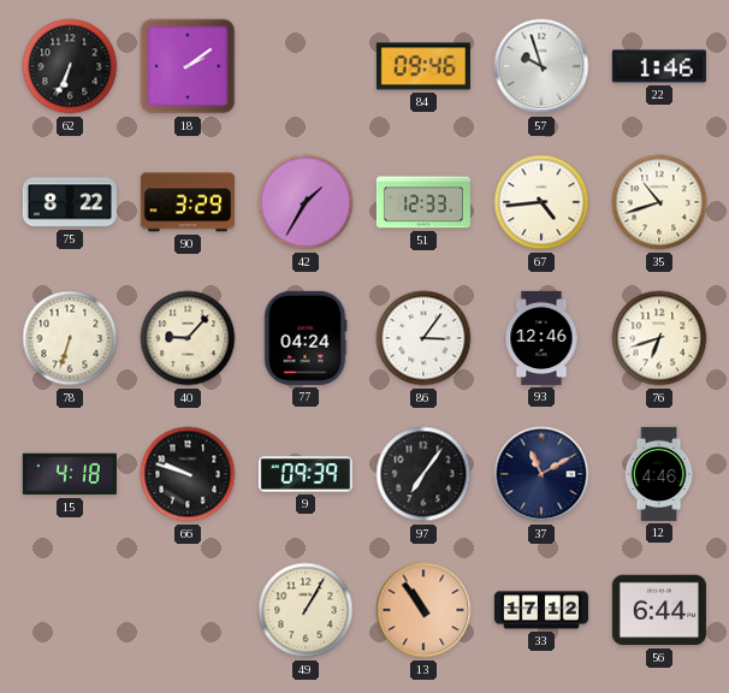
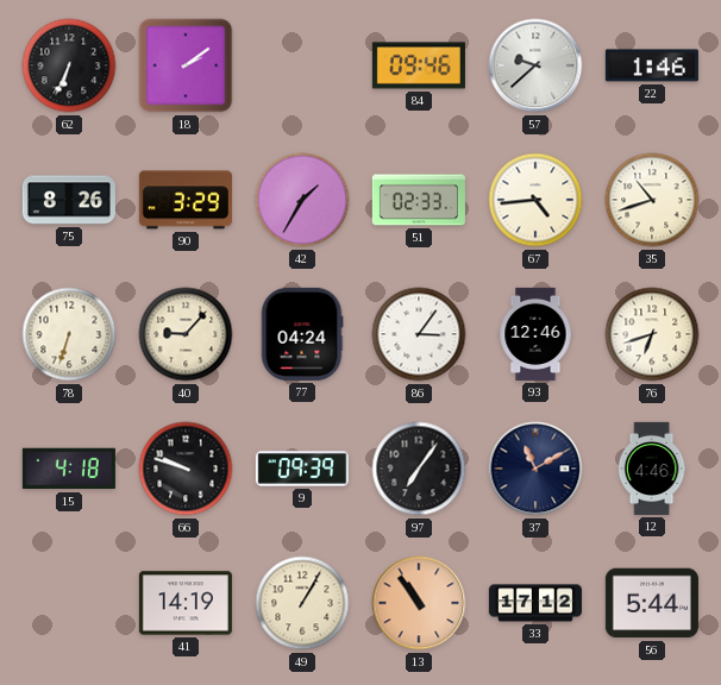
57: 9:57 -> 9:38
75: 8:22 -> 8:26
51: 12:33 -> 02:33
41: none -> 14:19
56: 6:44 -> 5:44
